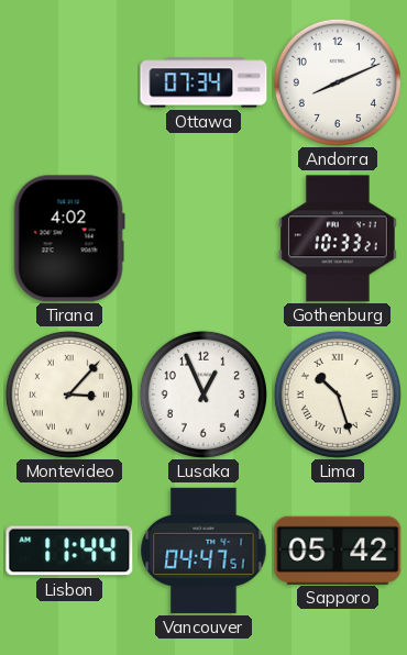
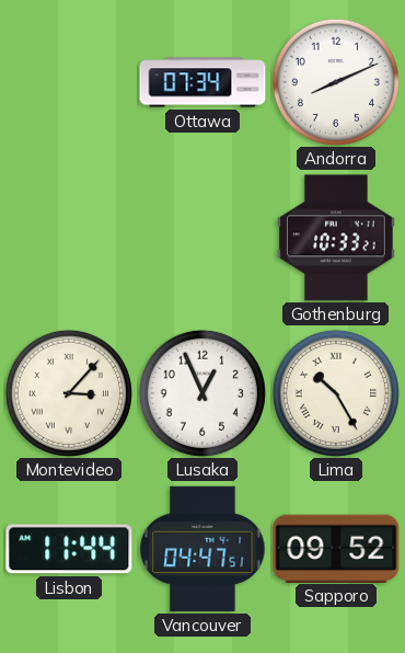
Tirana: 4:02 -> none
Lima: 10:27 -> 10:25
Sapporo: 05:42 -> 09:52
